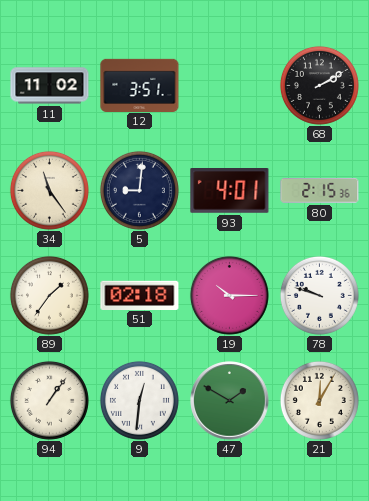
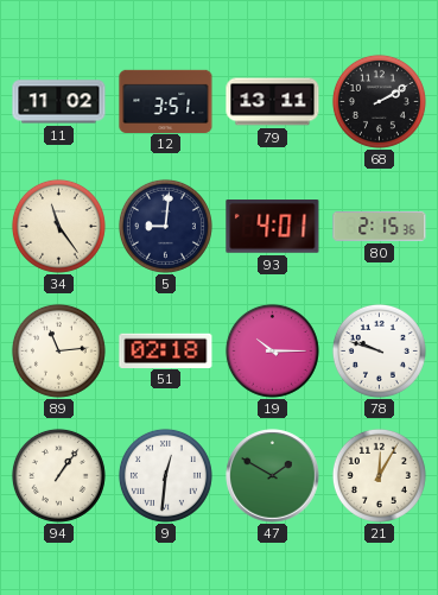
79: none -> 13:11
89: 1:36 -> 11:14
